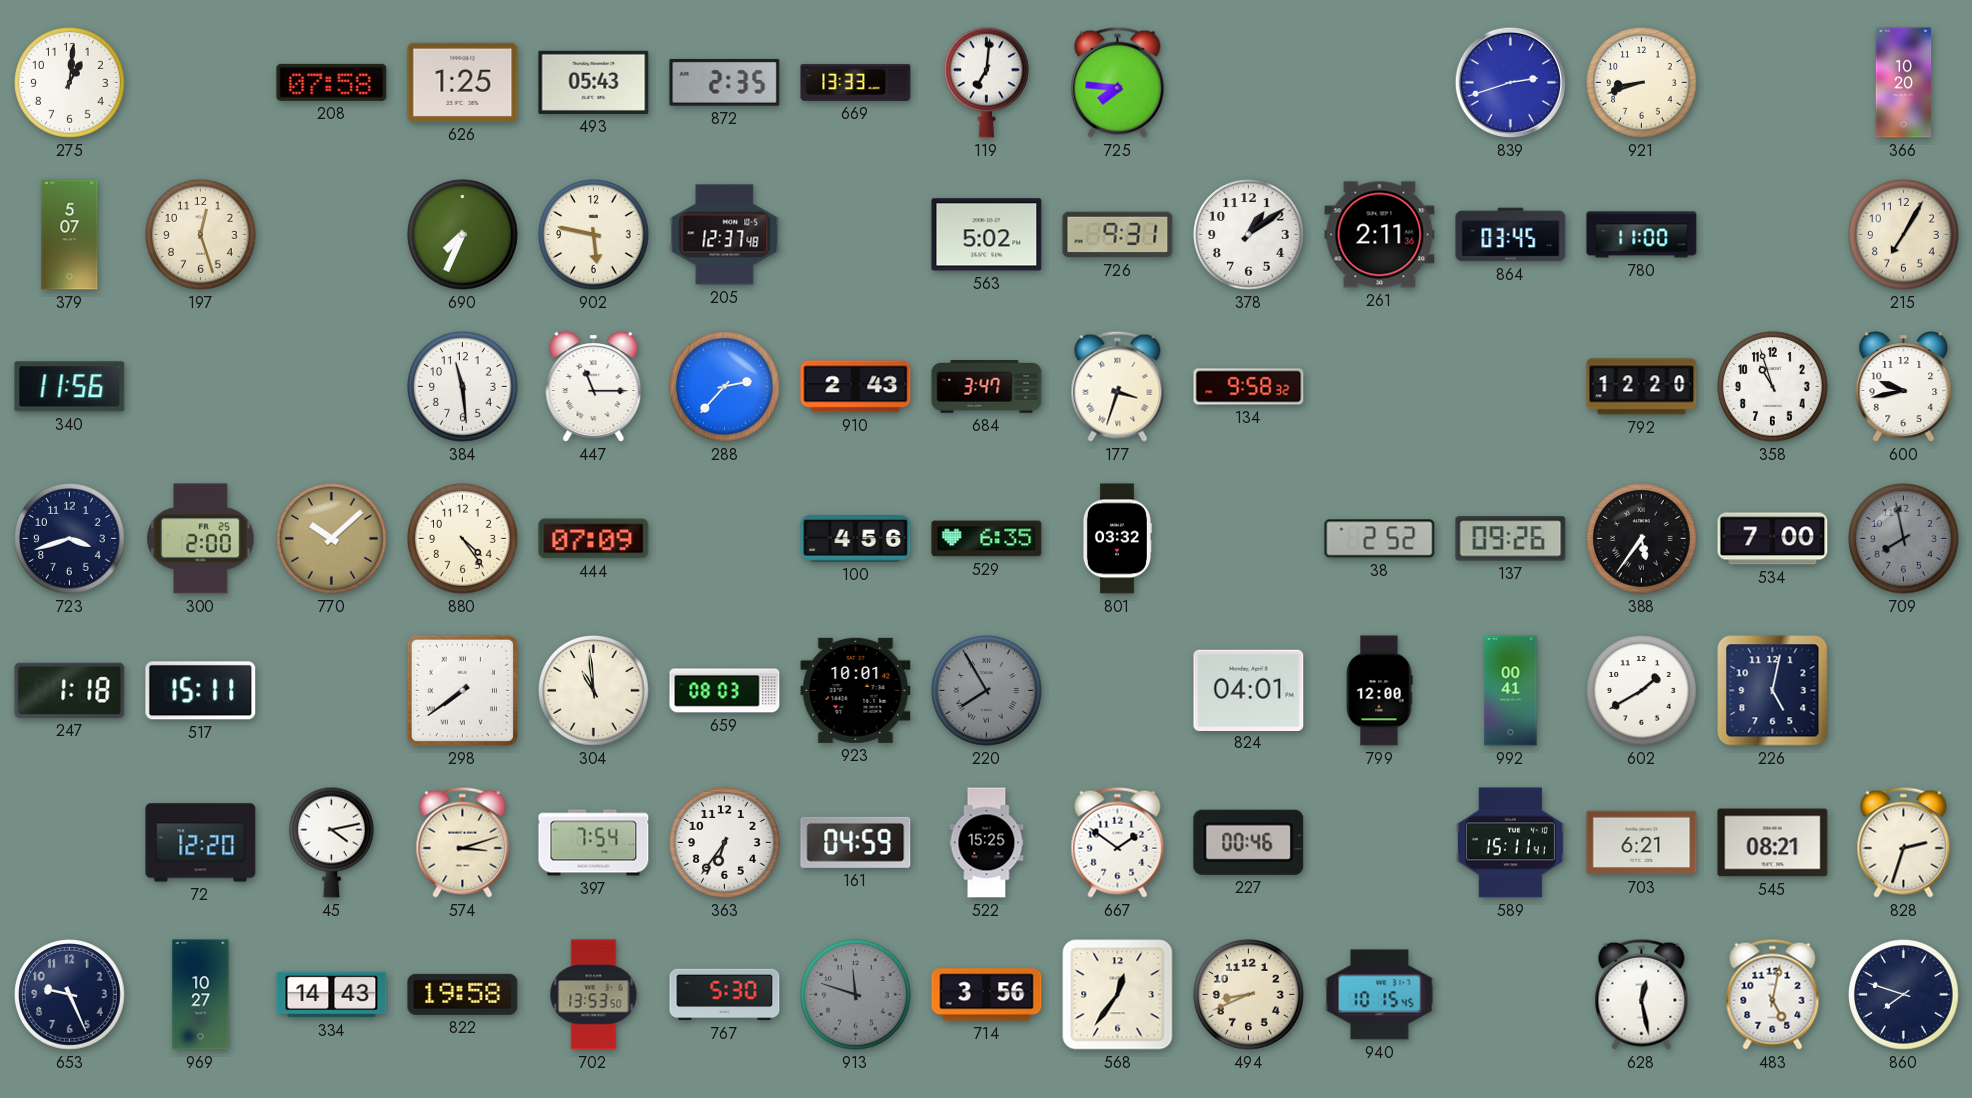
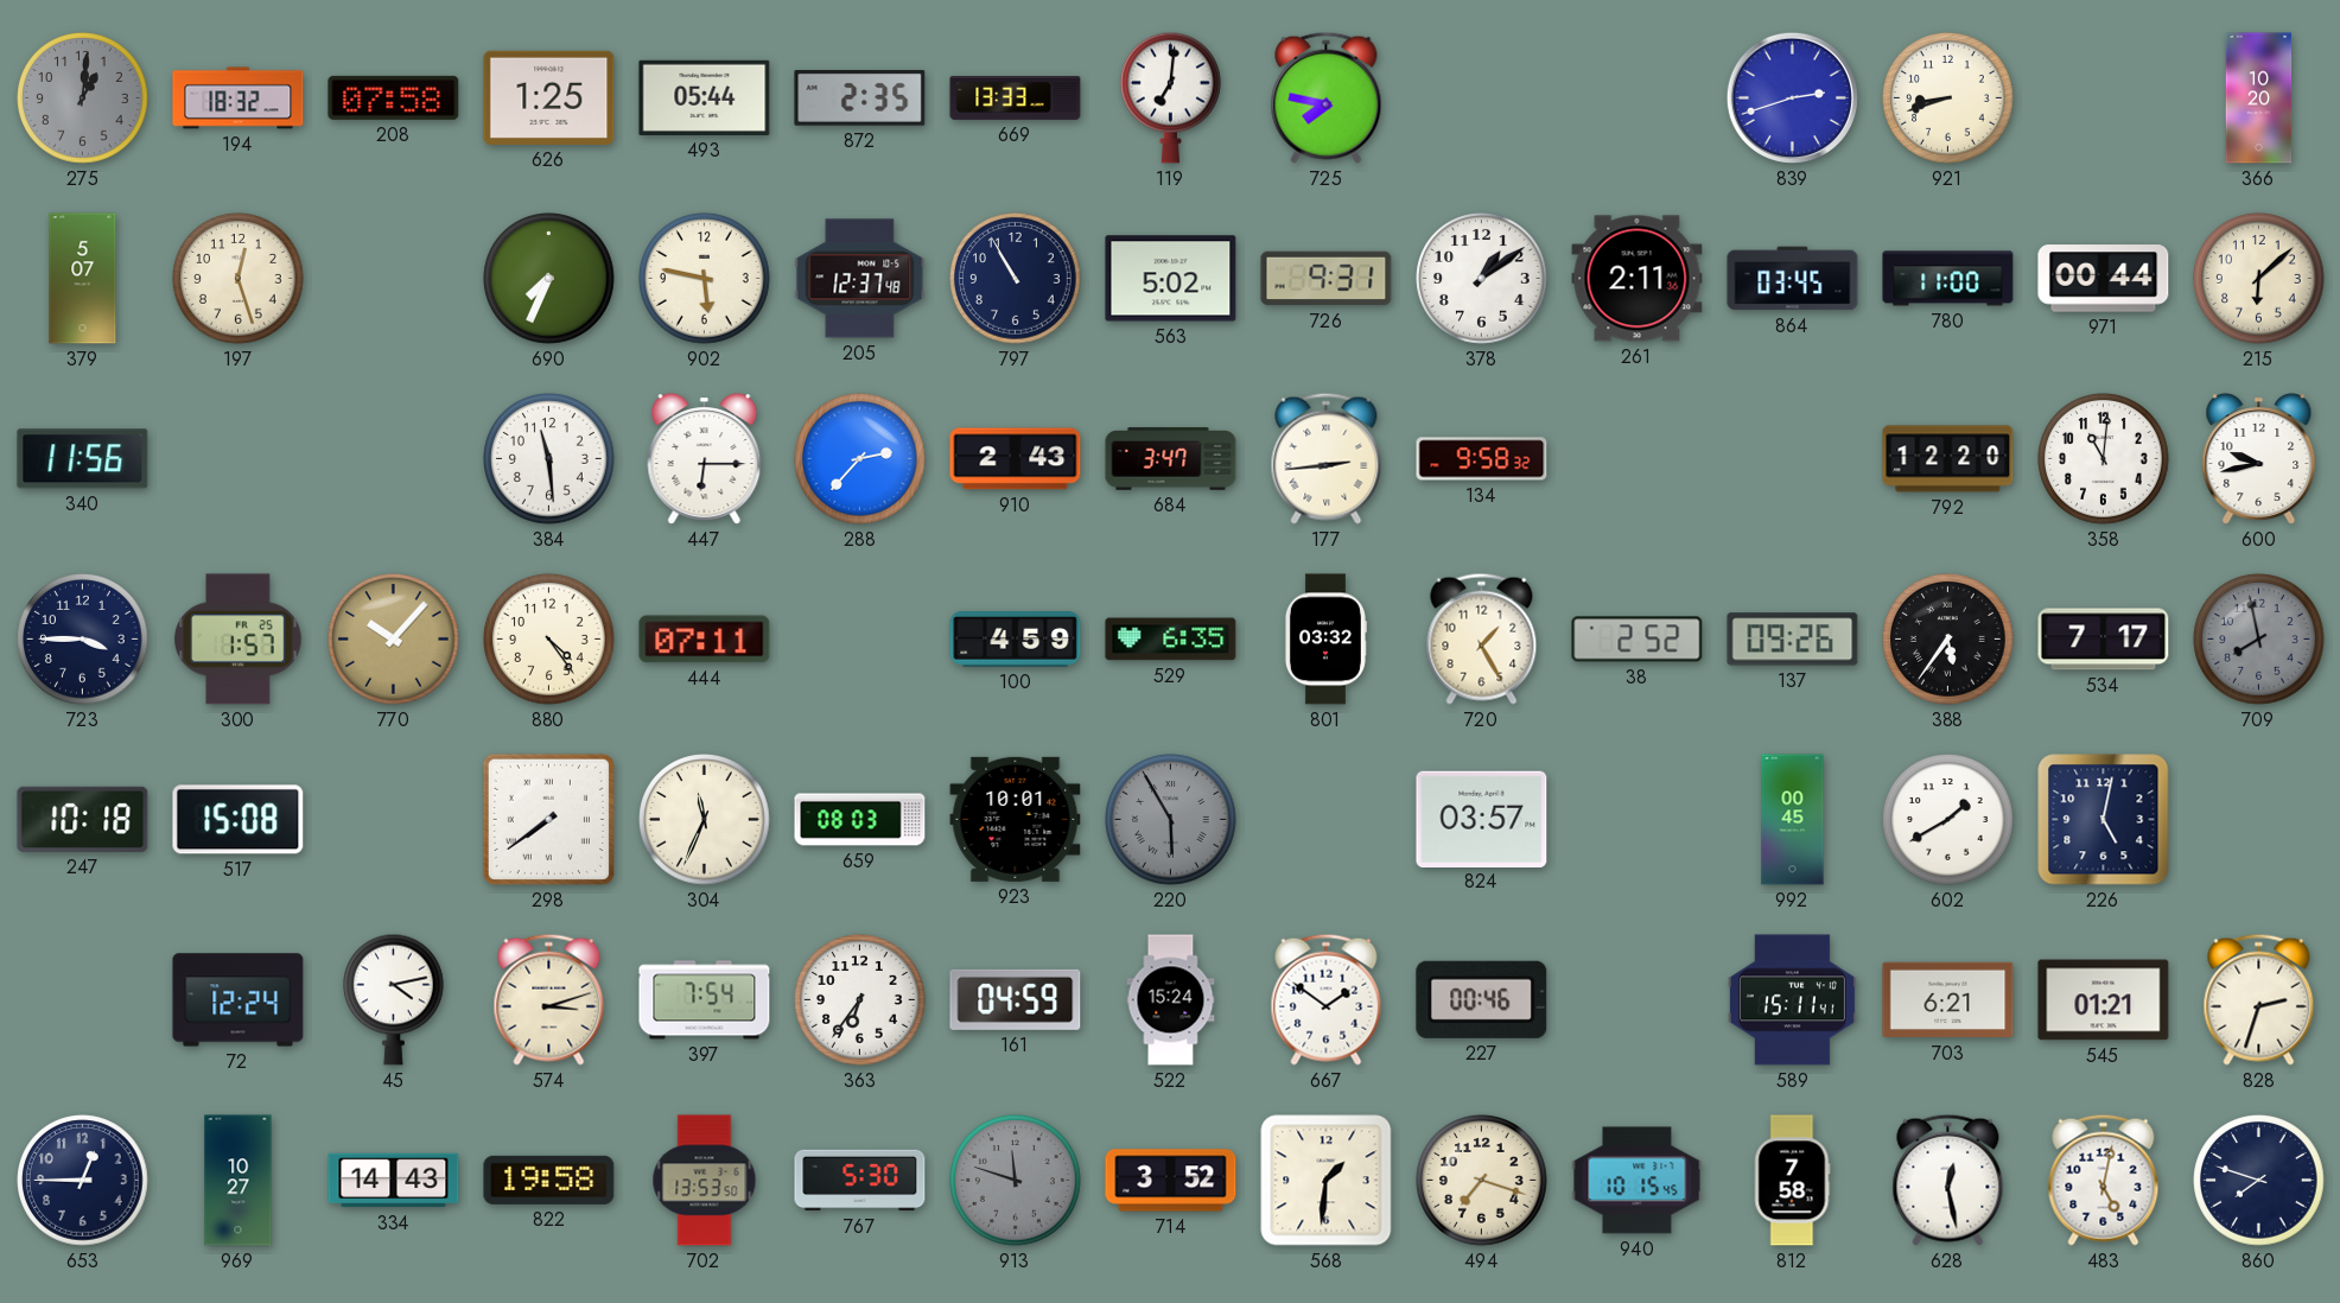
275 dial: white -> grey
194: none -> 18:32
493: 05:43 -> 05:44
725: 7:46 -> 7:47
797: none -> 10:55
971: none -> 00:44
215: 7:05 -> 6:08
447: 11:15 -> 6:15
177: 3:33 -> 2:44
358: 10:57 -> 11:01
723: 3:42 -> 3:45
300: 2:00 -> 1:57
770: 10:08 -> 10:07
444: 07:09 -> 07:11
100: 4:56 -> 4:59
720: none -> 1:25
534: 7:00 -> 7:17
247: 1:18 -> 10:18
517: 15:11 -> 15:08
304: 10:59 -> 11:34
220: 7:55 -> 5:55
824: 04:01 -> 03:57
799: 12:00 -> none
992: 00:41 -> 00:45
72: 12:20 -> 12:24
522: 15:25 -> 15:24
545: 08:21 -> 01:21
653: 9:26 -> 12:45
714: 3:56 -> 3:52
568: 12:36 -> 1:31
494: 8:41 -> 7:18
812: none -> 7:58
